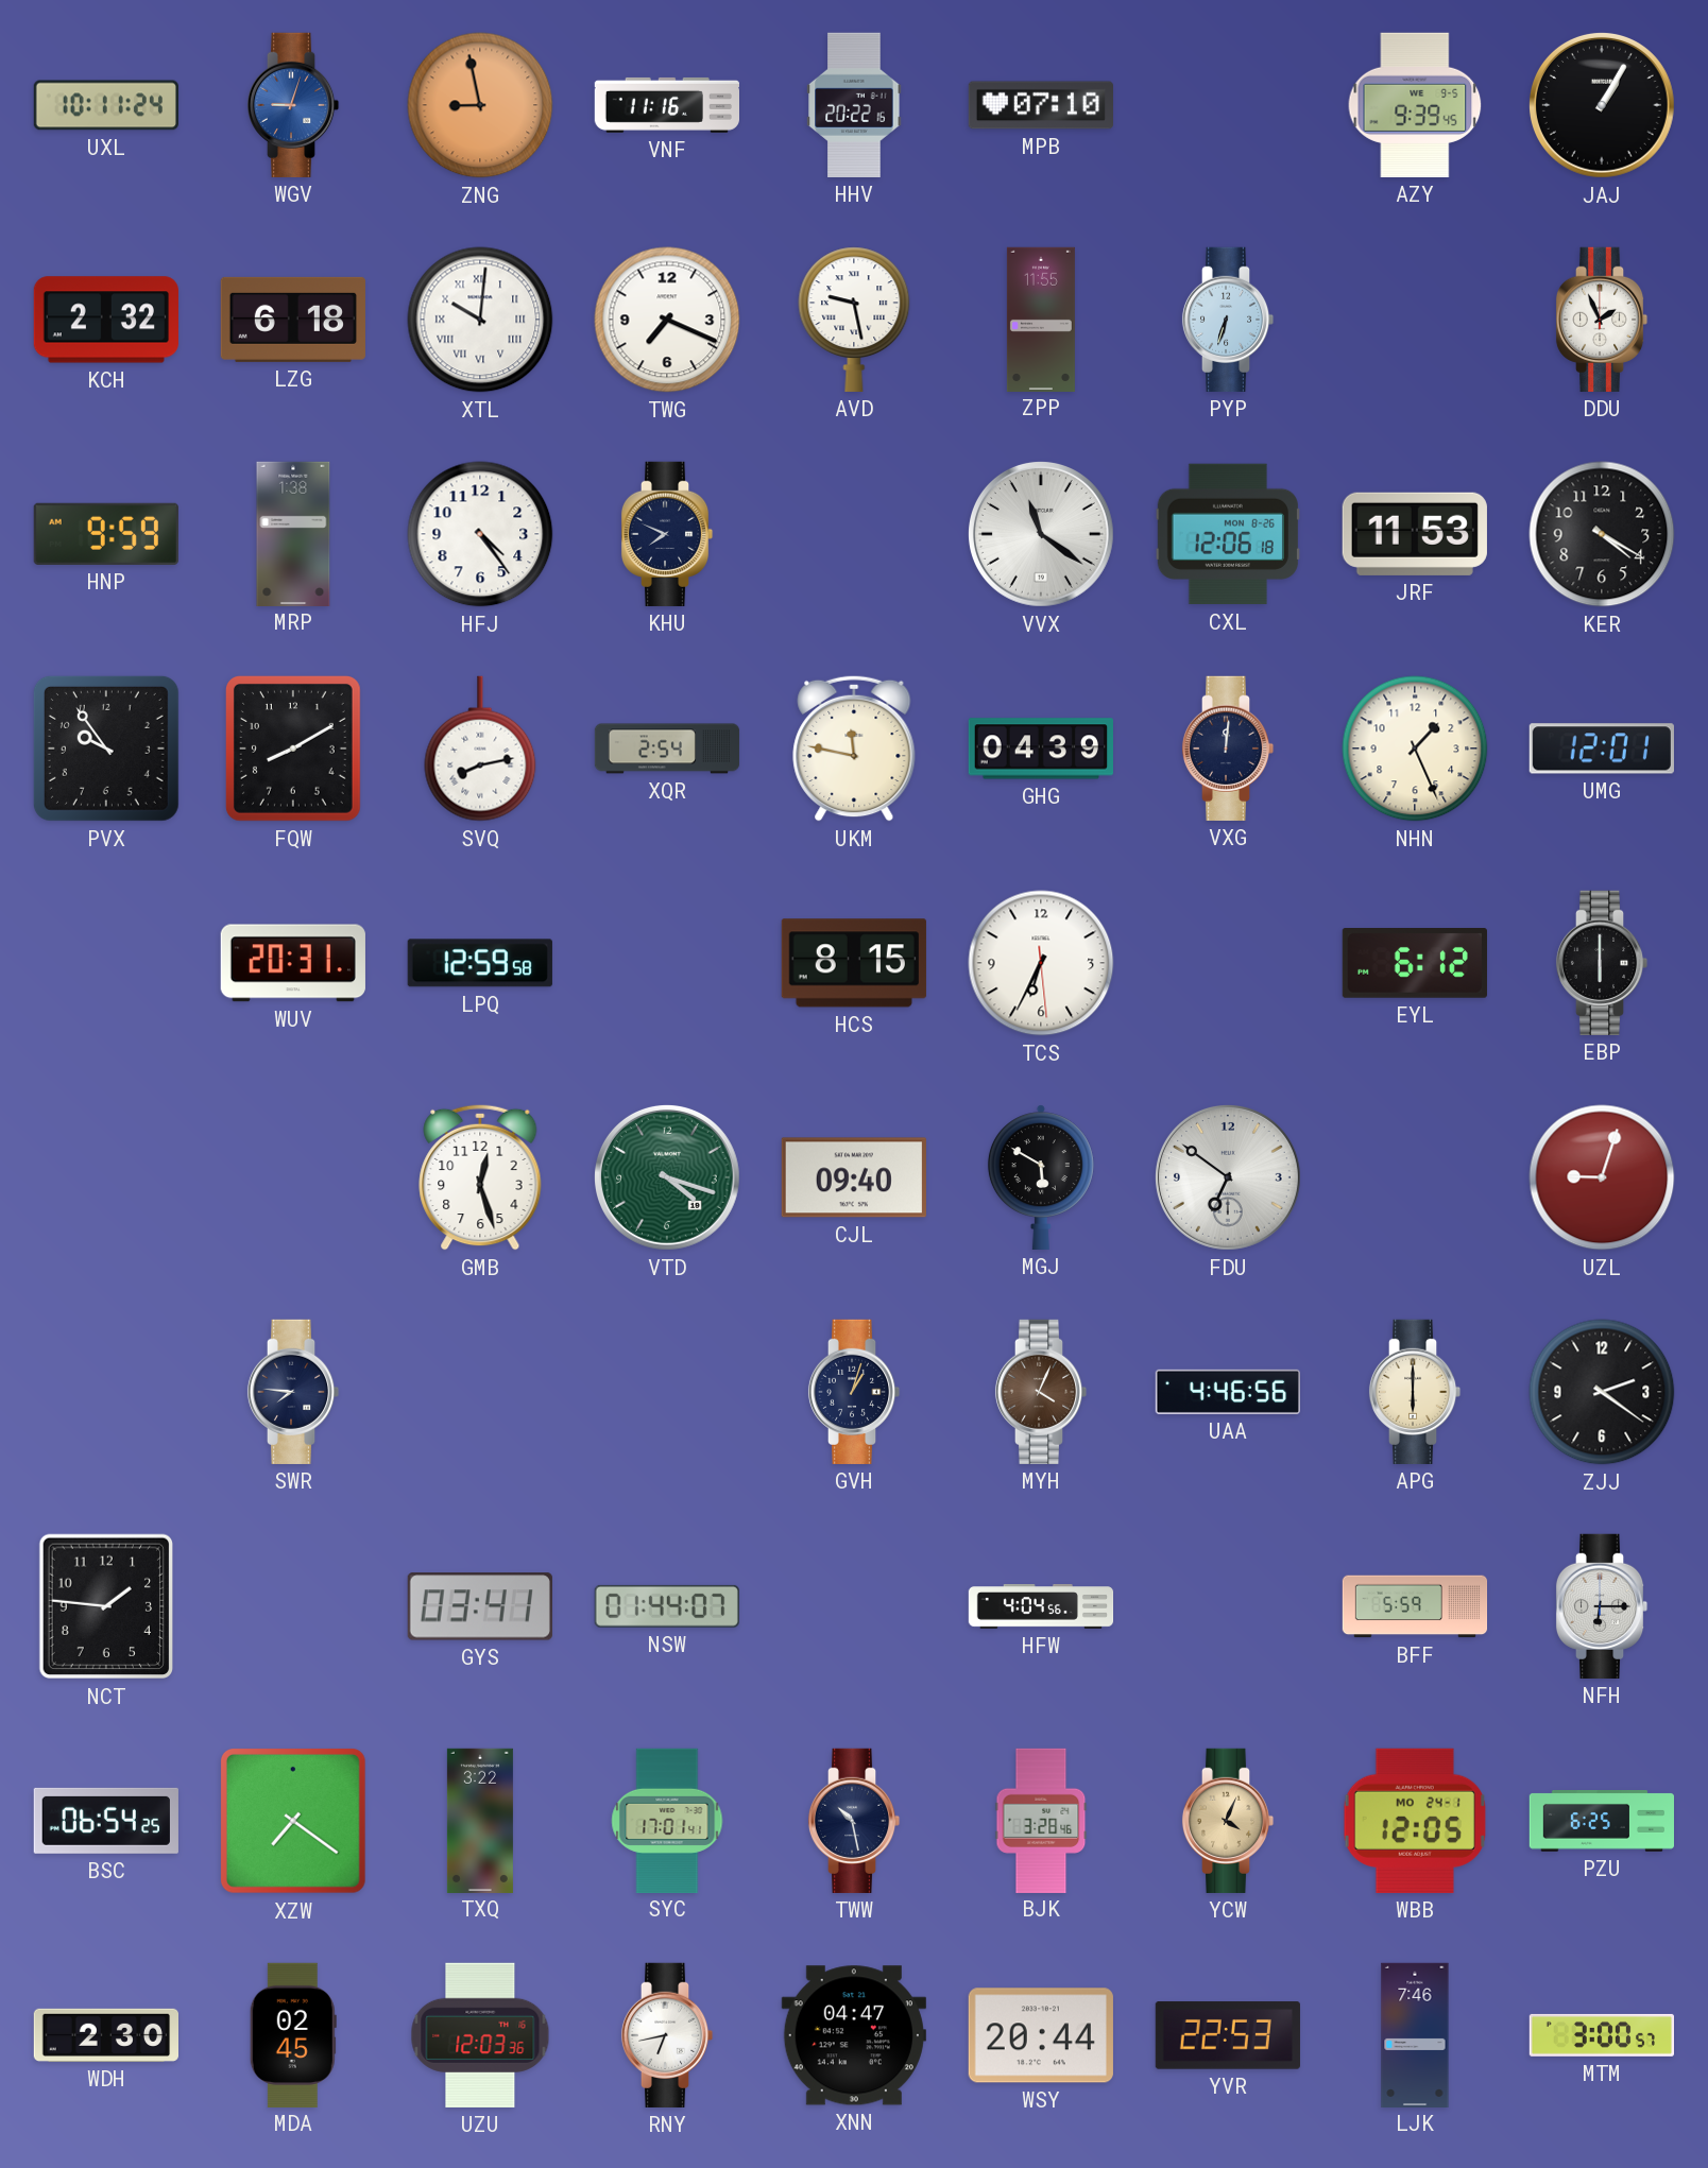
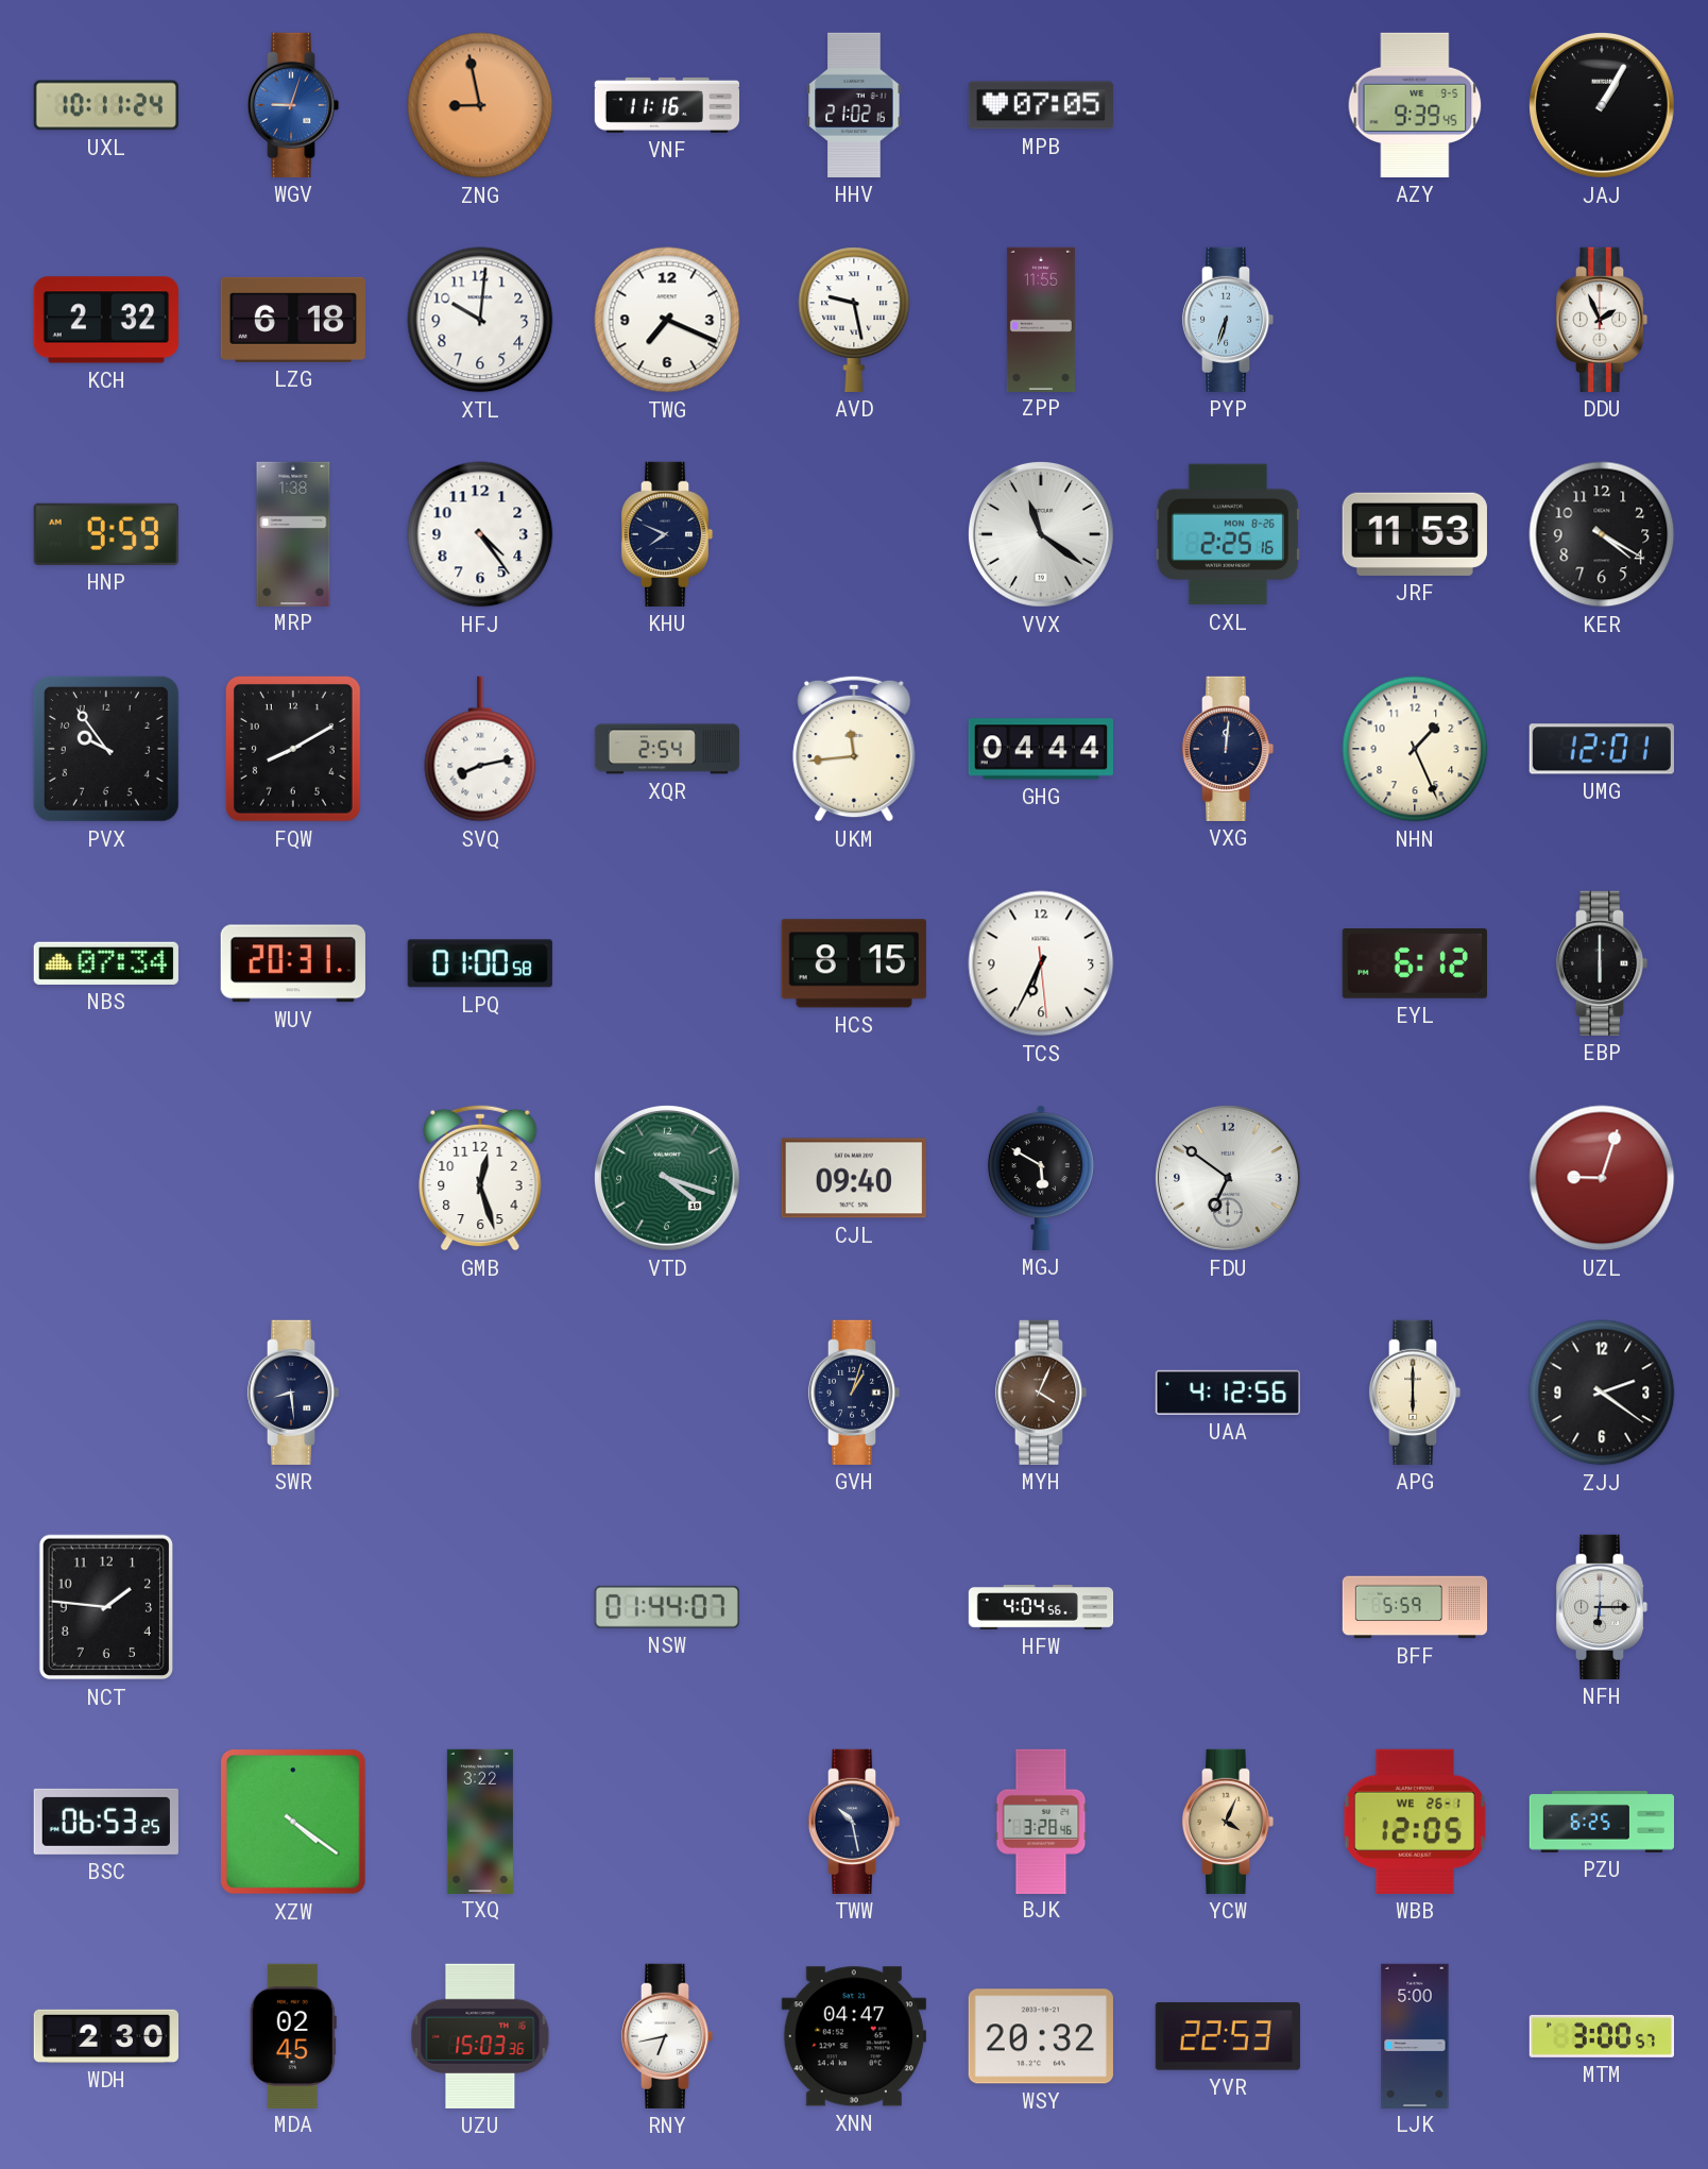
HHV: 20:22 -> 21:02
MPB: 07:10 -> 07:05
XTL numerals: Roman -> Arabic
CXL: 12:06 -> 2:25
UKM: 11:47 -> 11:44
GHG: 04:39 -> 04:44
NBS: none -> 07:34
LPQ: 12:59 -> 01:00
SWR: 7:46 -> 8:29
UAA: 4:46 -> 4:12
GYS: 03:41 -> none
BSC: 06:54 -> 06:53
XZW: 7:21 -> 4:21
SYC: 17:01 -> none
WBB date: MO 24-1 -> WE 26-1
UZU: 12:03 -> 15:03
WSY: 20:44 -> 20:32
LJK: 7:46 -> 5:00
